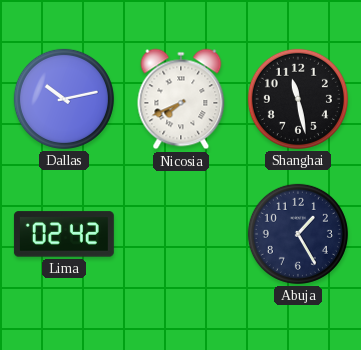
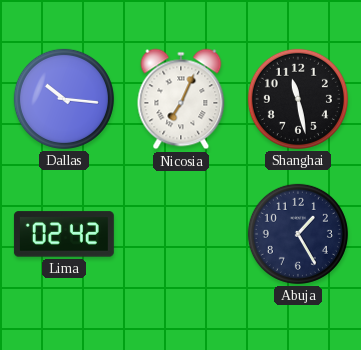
Dallas: 10:13 -> 10:16
Nicosia: 7:41 -> 7:04
